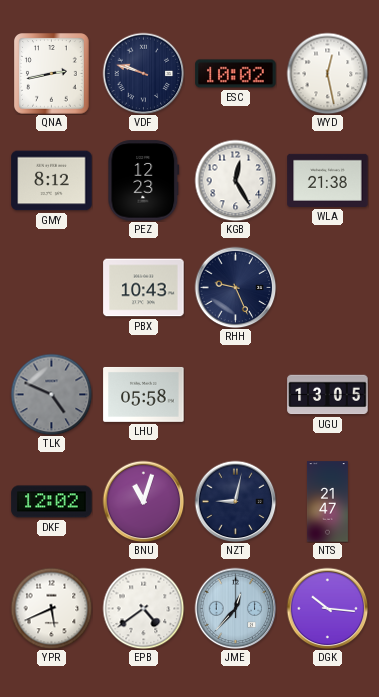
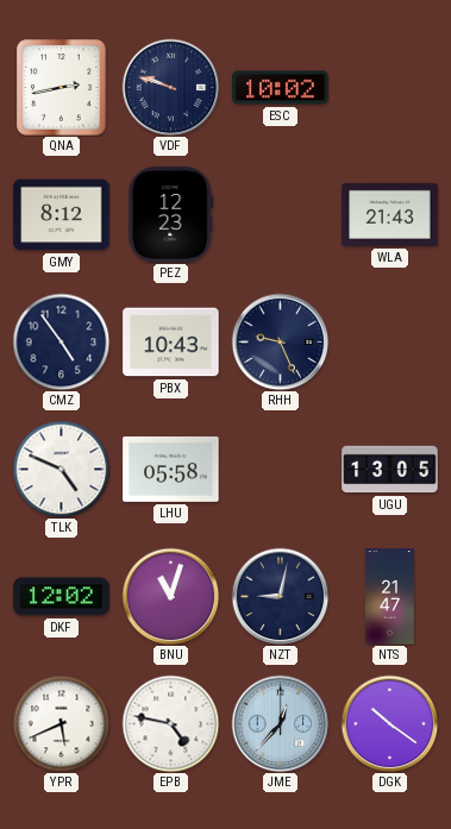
WYD: 12:28 -> none
KGB: 12:25 -> none
WLA: 21:38 -> 21:43
CMZ: none -> 4:54
TLK dial: grey -> white
EPB: 4:39 -> 4:47
DGK: 10:16 -> 10:21
